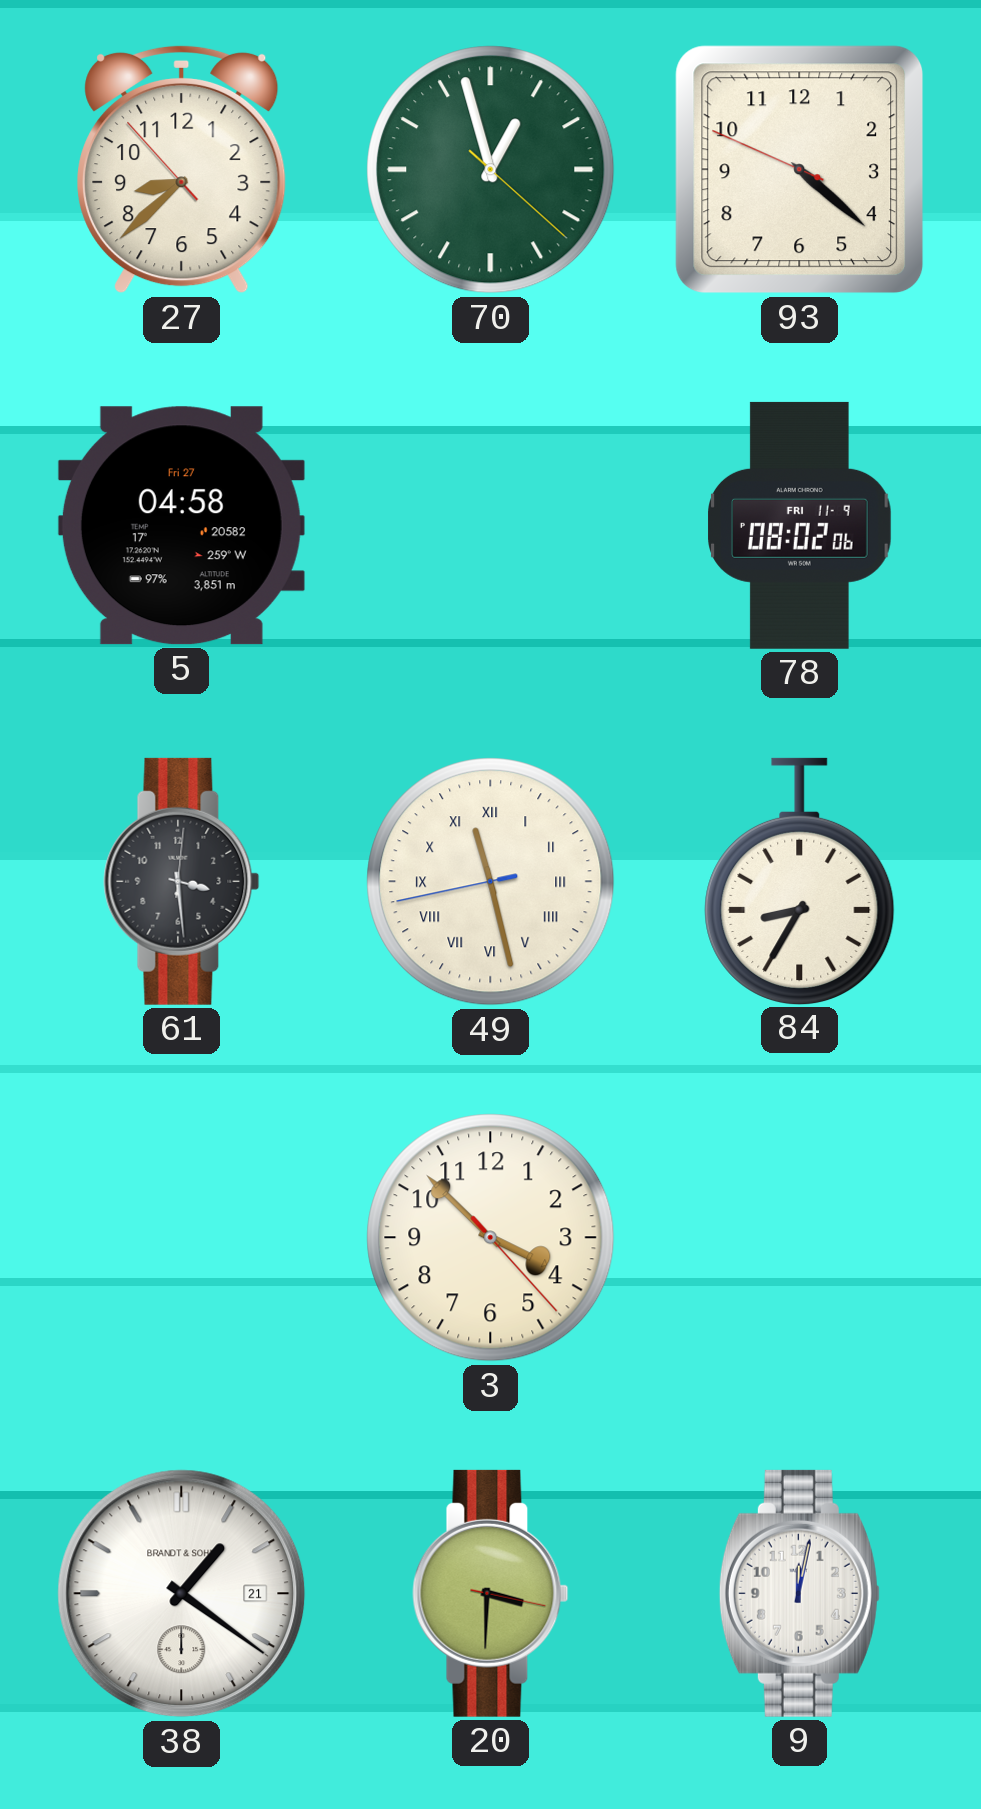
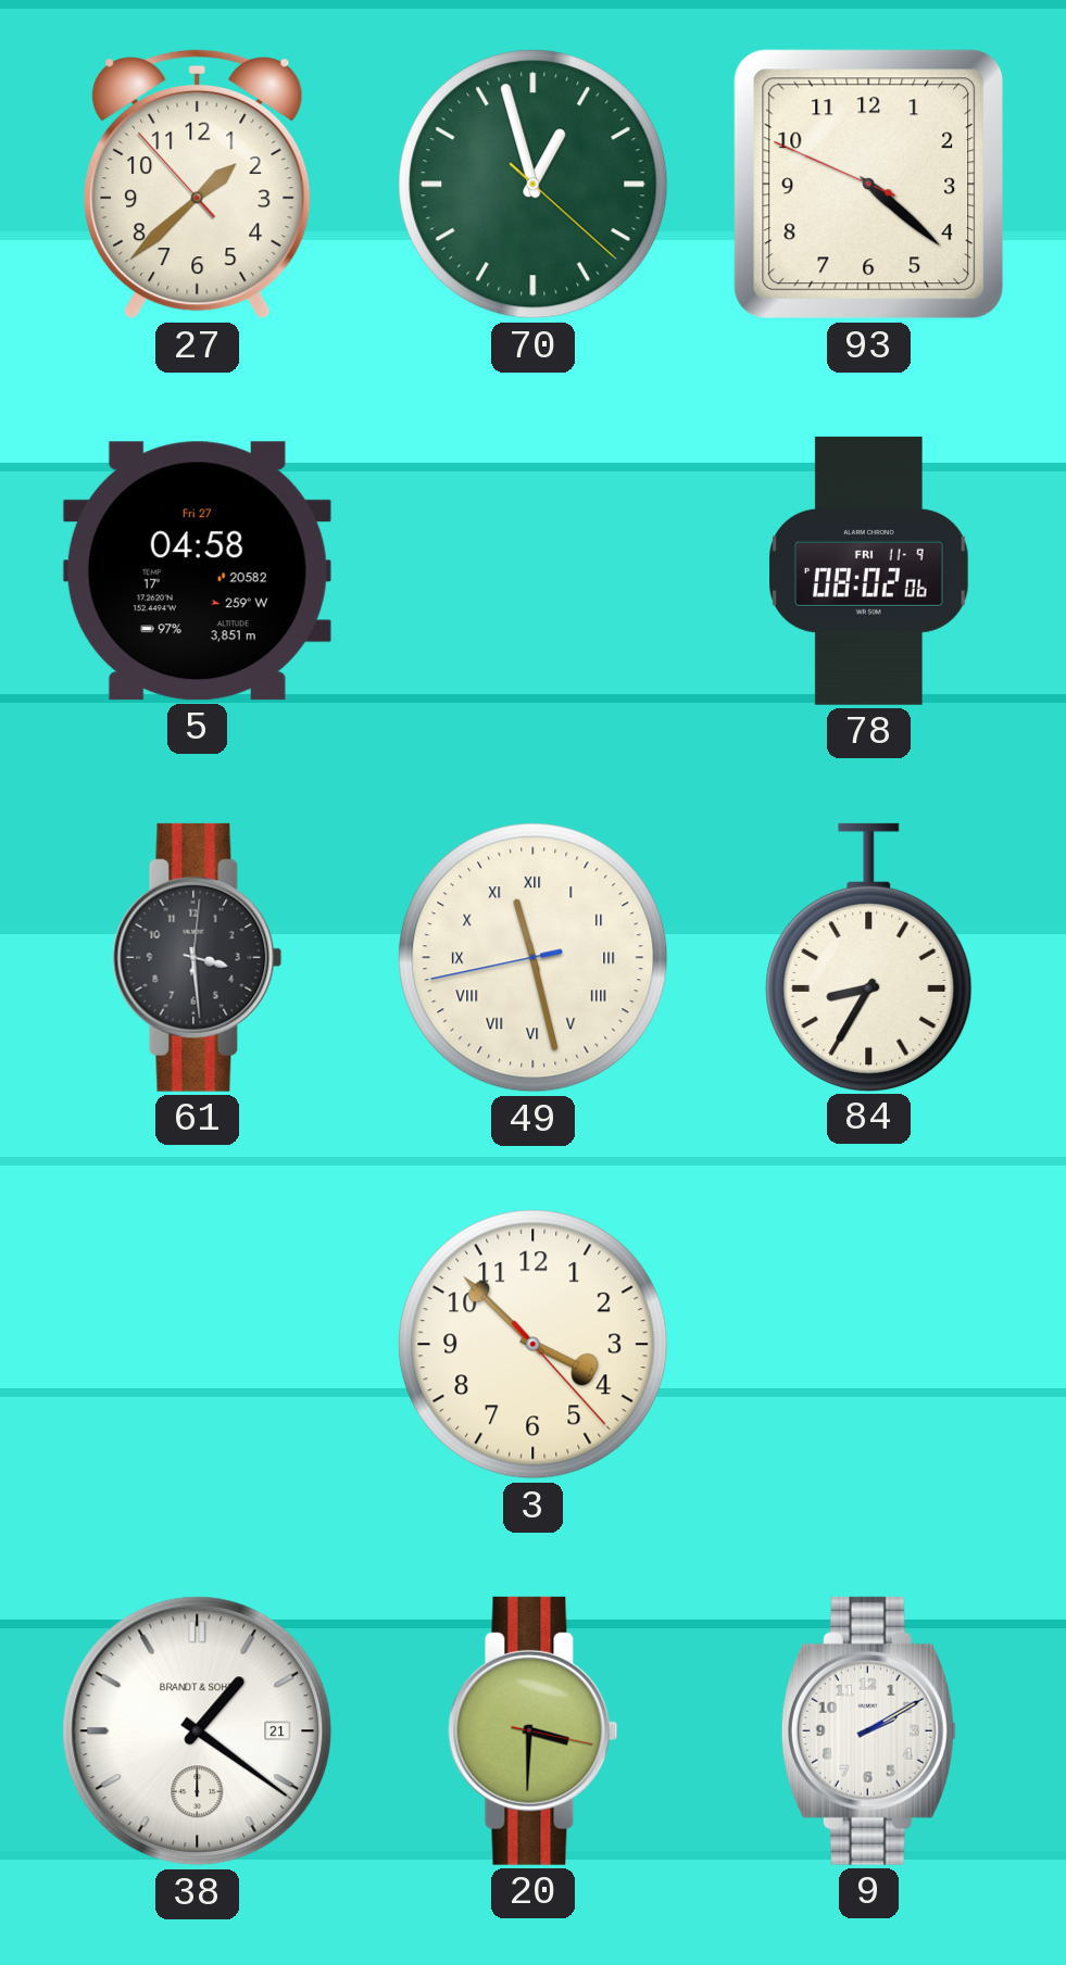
27: 8:37 -> 1:37
9: 12:02 -> 2:10
